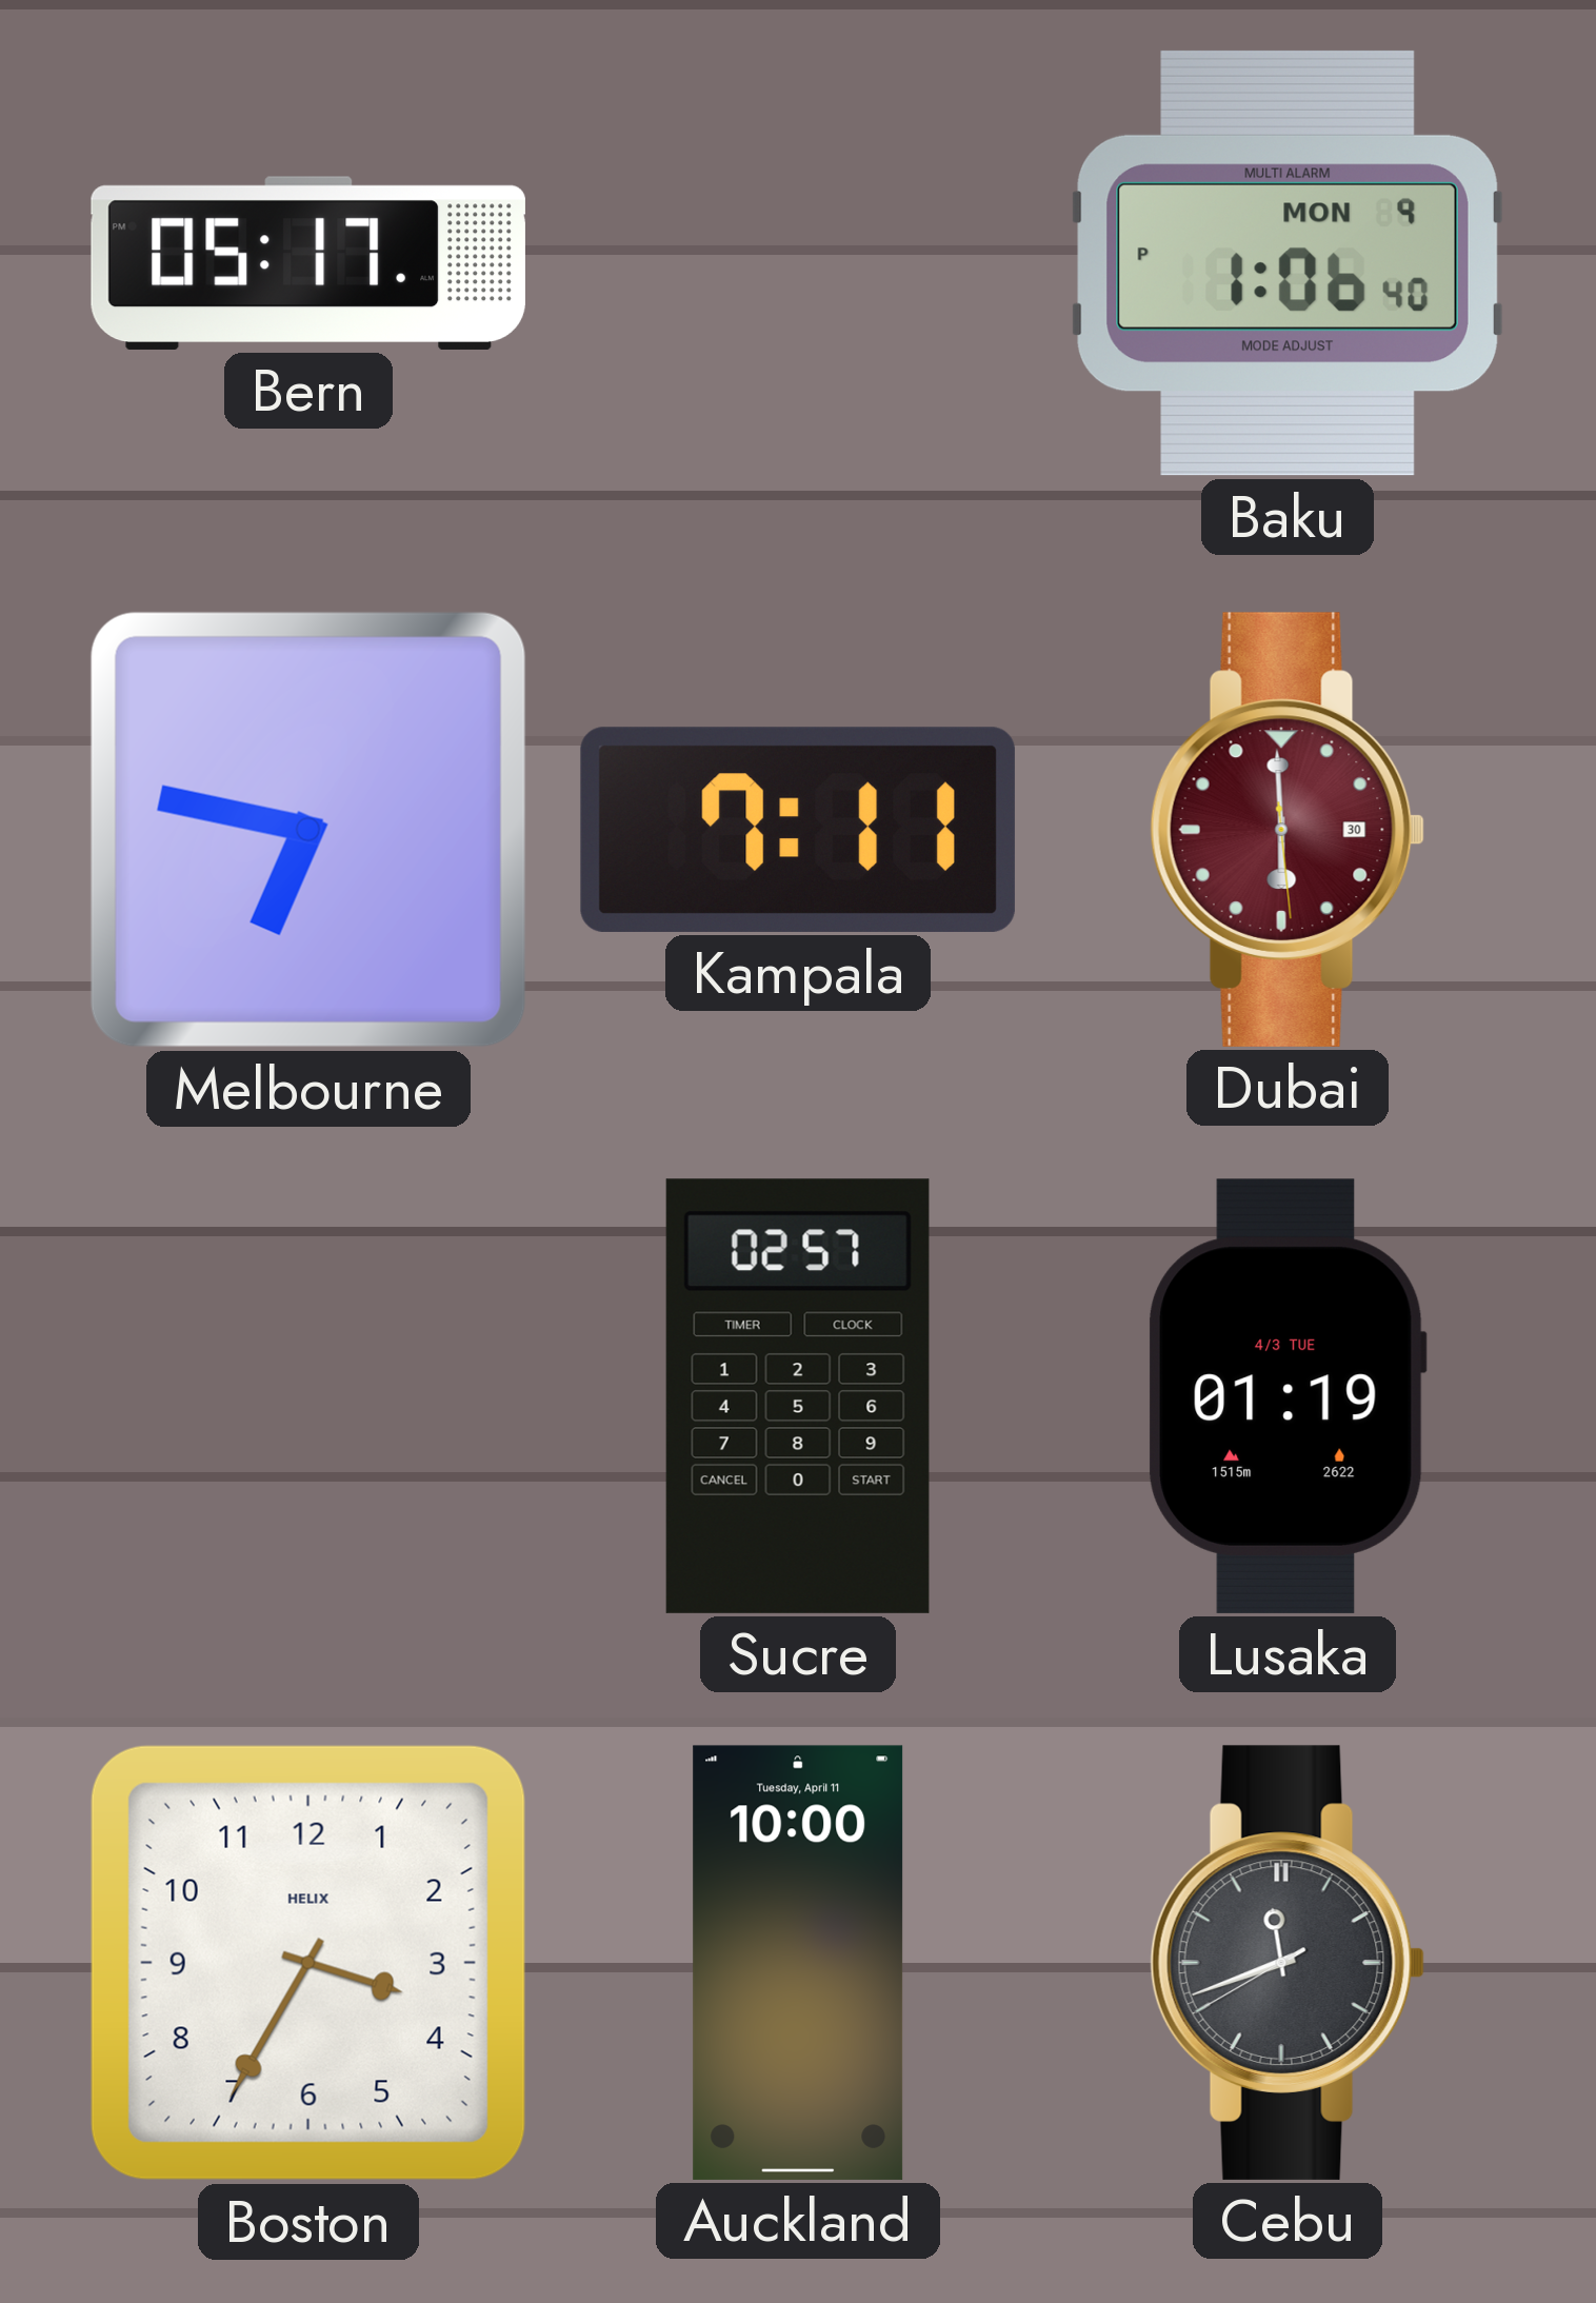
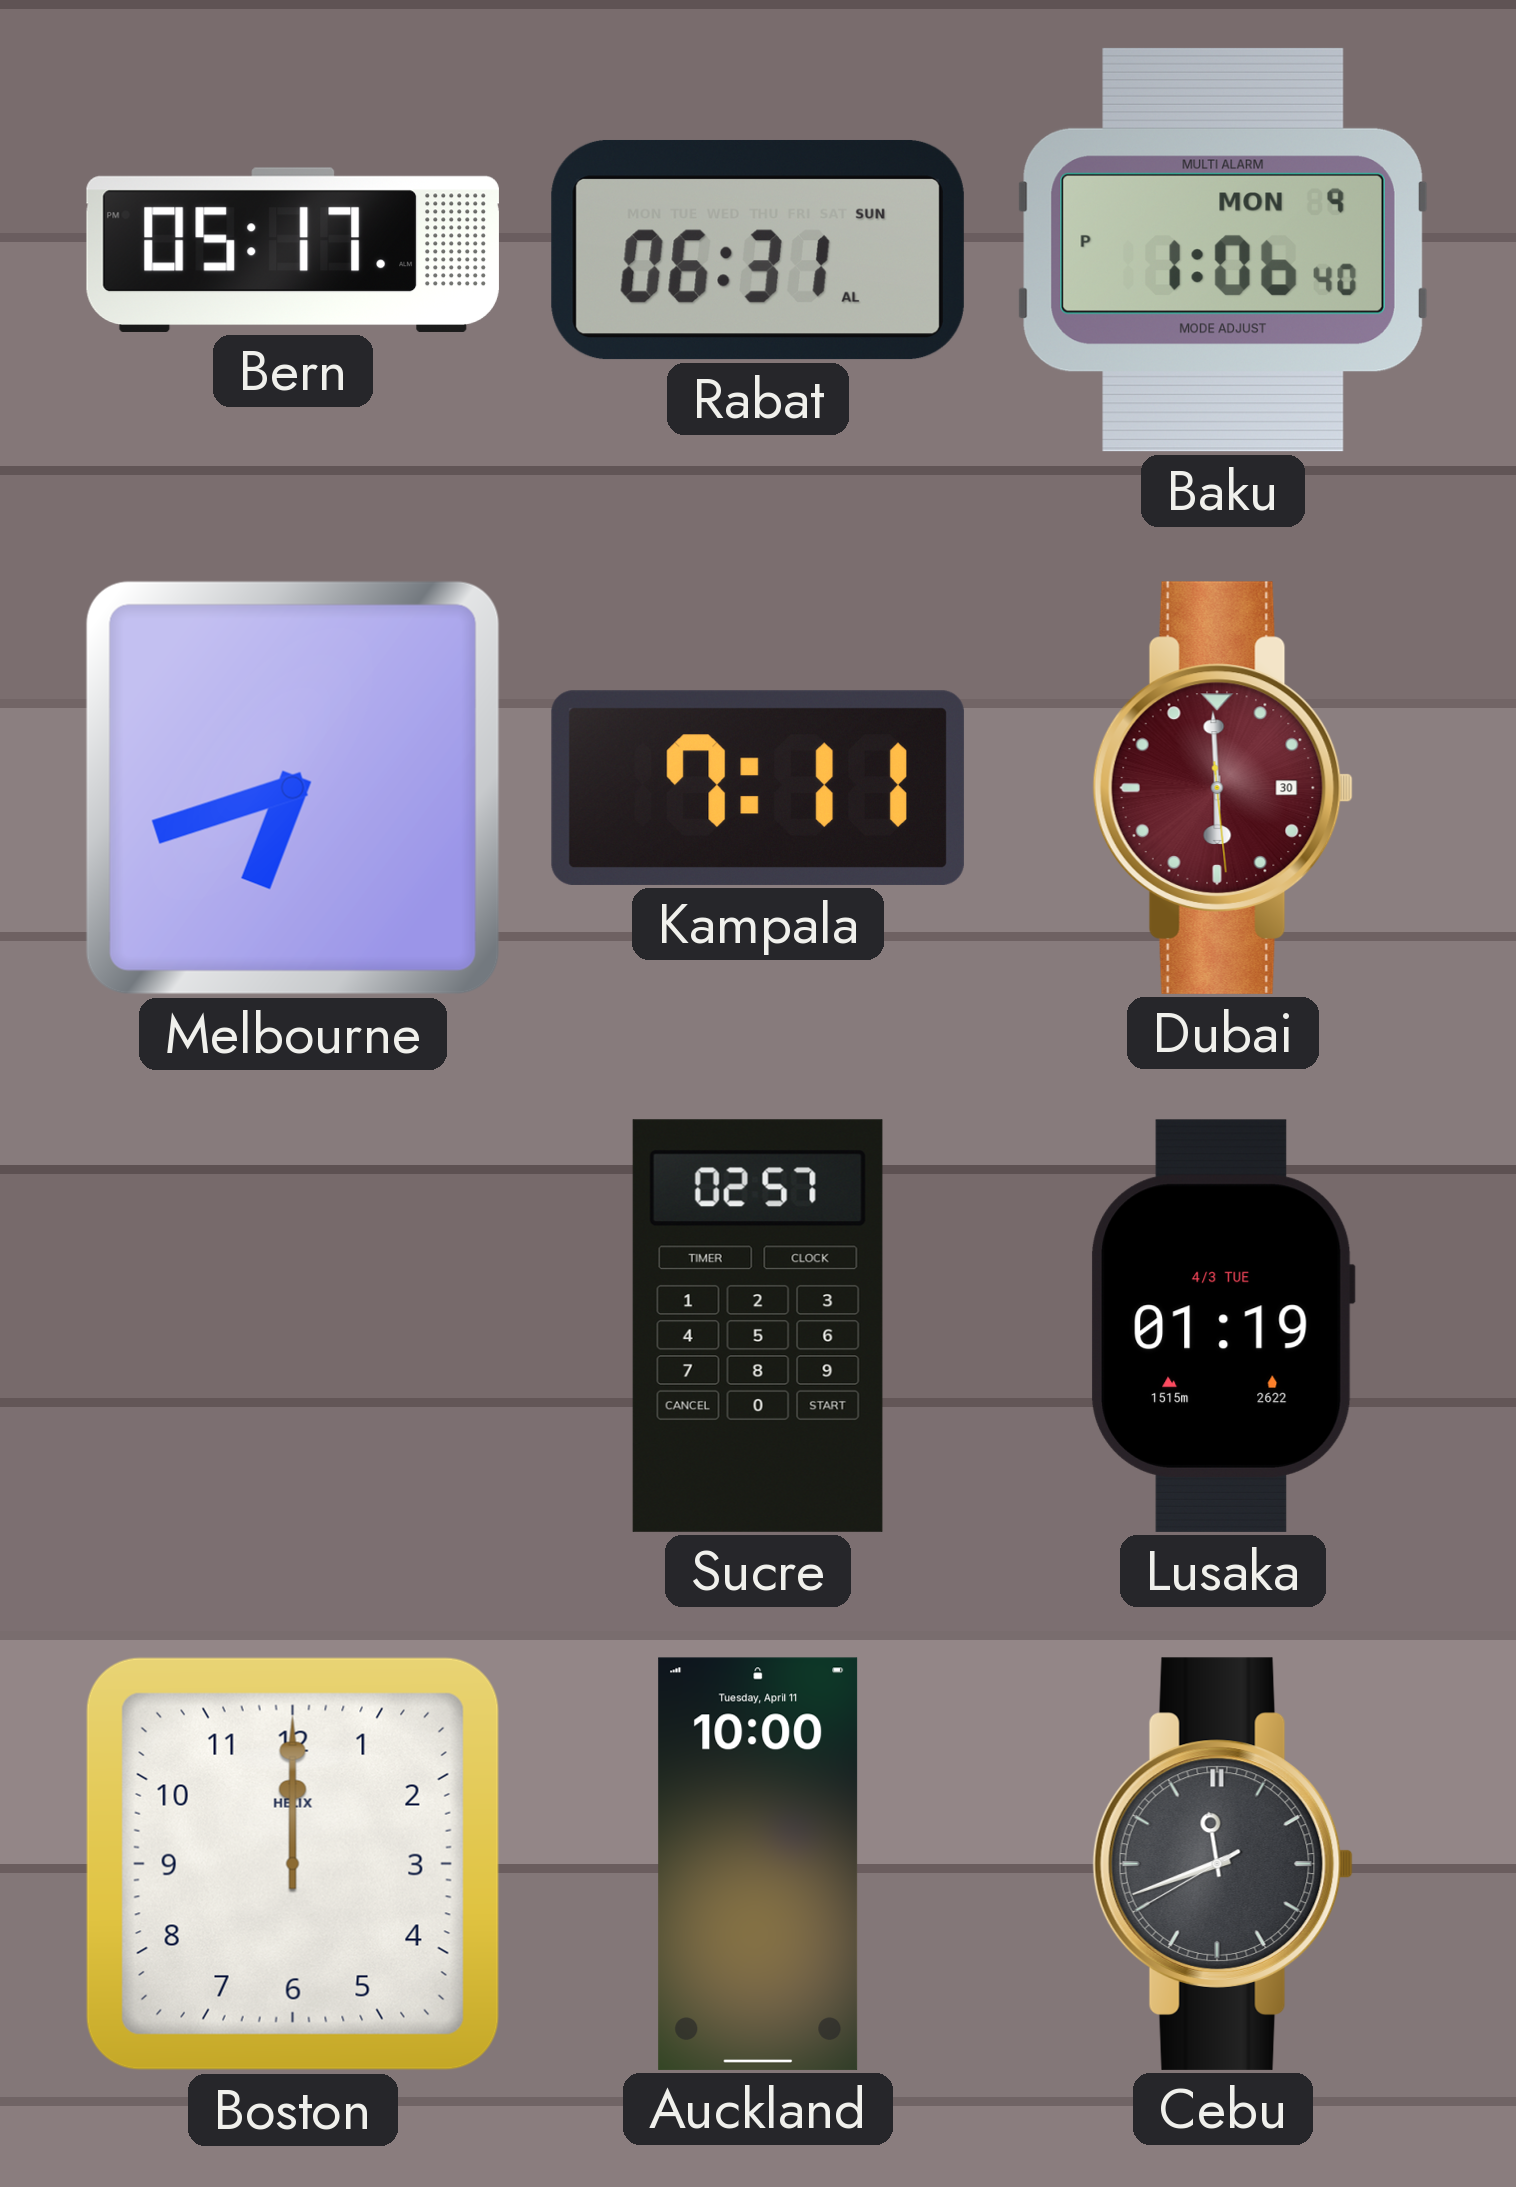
Rabat: none -> 06:31
Melbourne: 6:47 -> 6:42
Boston: 3:35 -> 12:00
